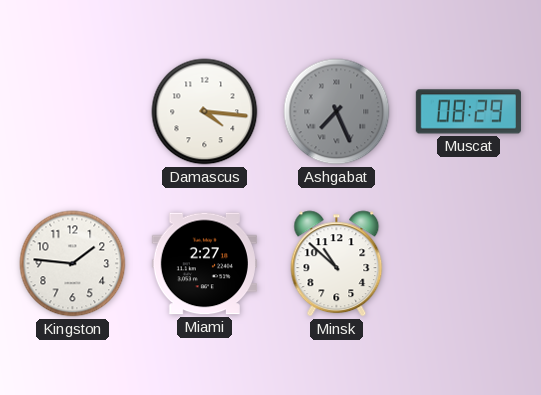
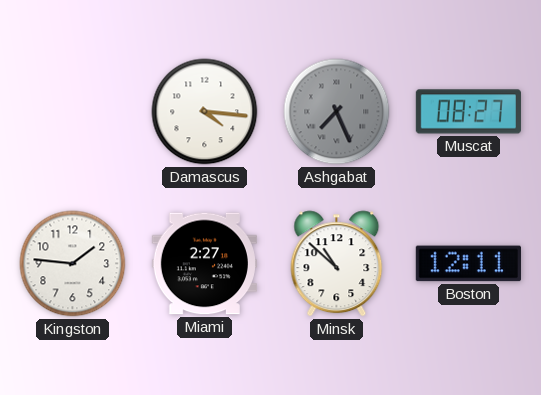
Muscat: 08:29 -> 08:27
Boston: none -> 12:11
